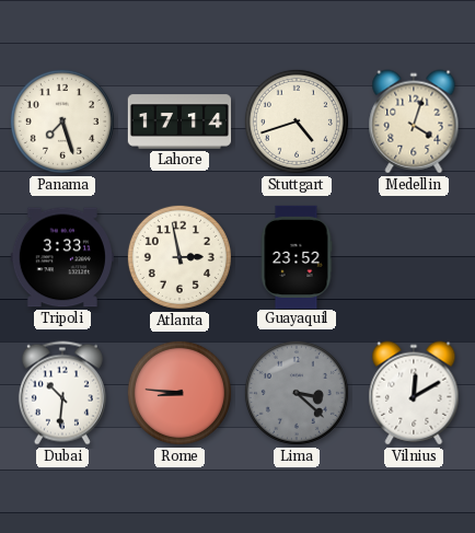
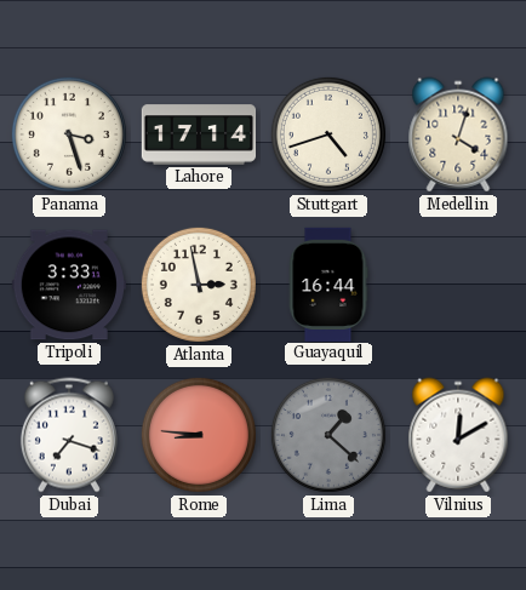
Panama: 7:27 -> 3:27
Guayaquil: 23:52 -> 16:44
Dubai: 10:31 -> 7:18
Lima: 3:22 -> 1:22
